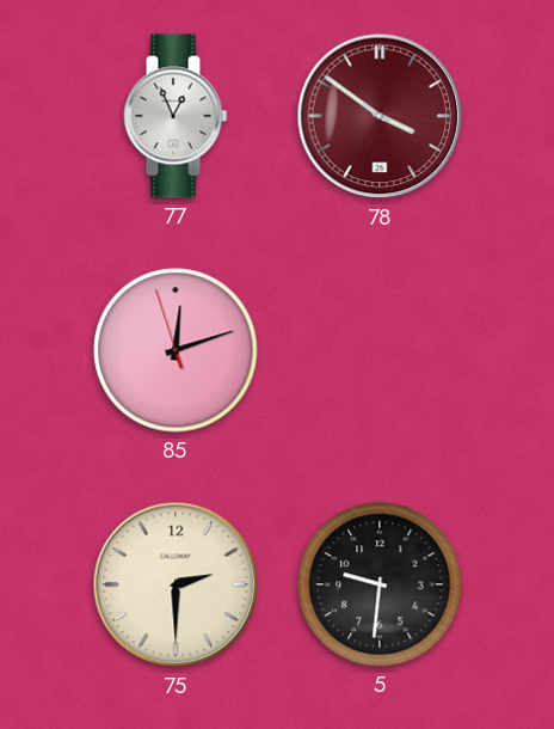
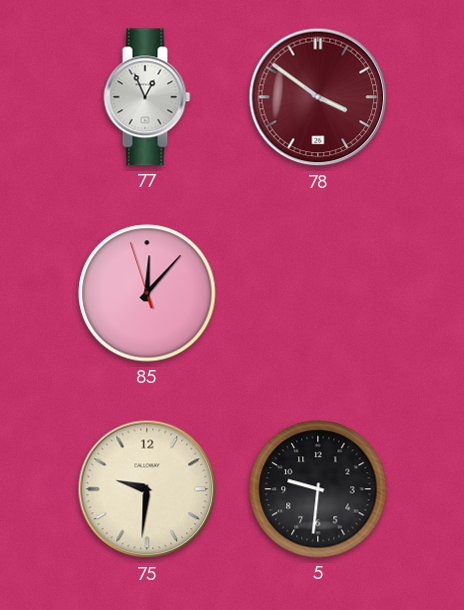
85: 12:11 -> 12:06
75: 2:30 -> 9:31
